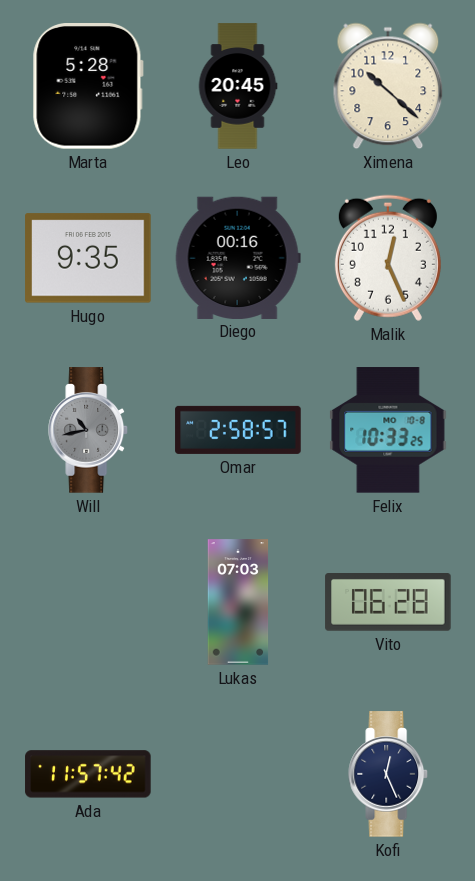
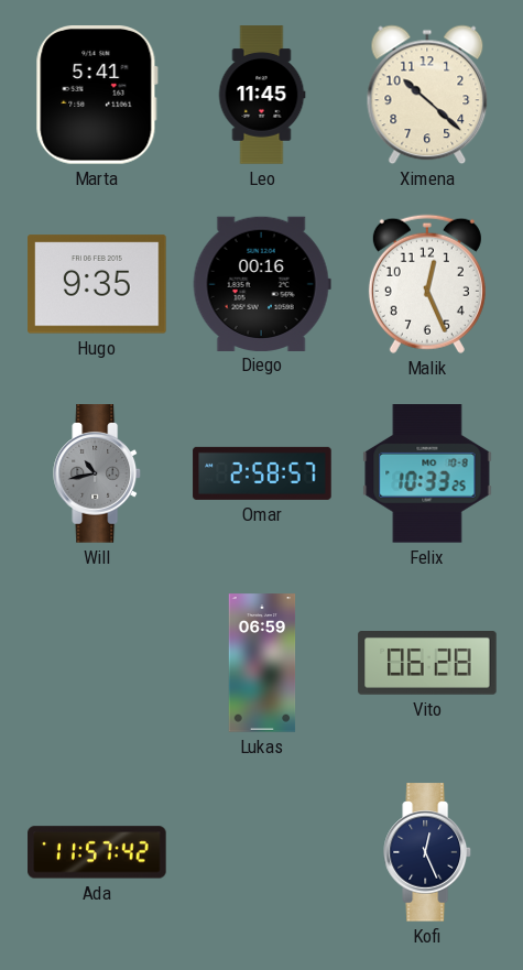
Marta: 5:28 -> 5:41
Leo: 20:45 -> 11:45
Lukas: 07:03 -> 06:59
